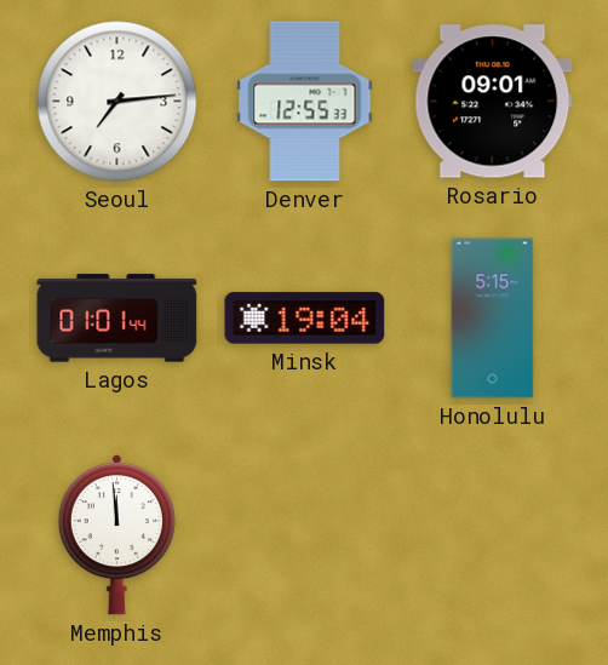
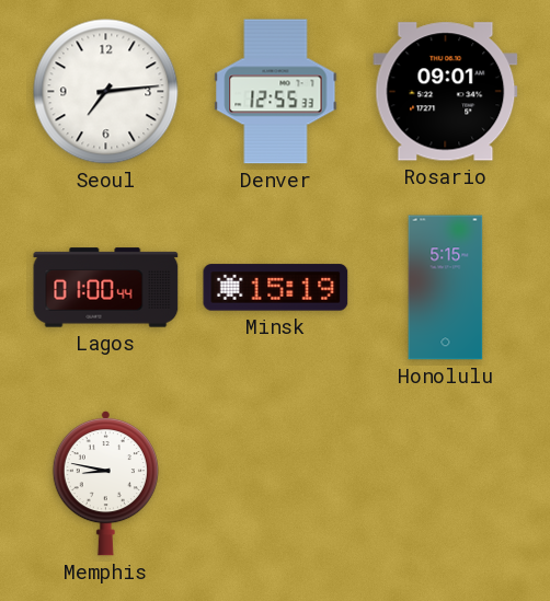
Lagos: 01:01 -> 01:00
Minsk: 19:04 -> 15:19
Memphis: 11:59 -> 8:47
